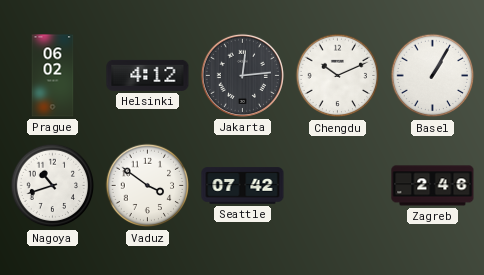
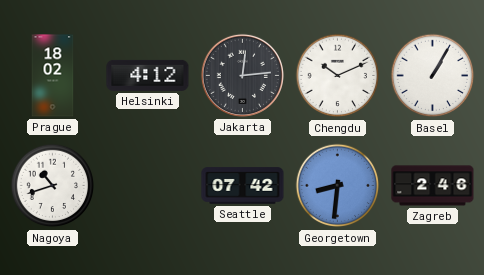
Prague: 06:02 -> 18:02
Vaduz: 3:51 -> none
Georgetown: none -> 8:31
